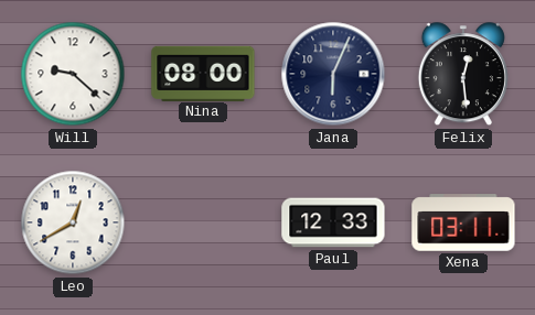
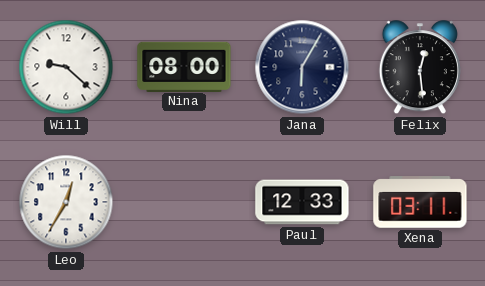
Jana: 6:04 -> 6:05
Leo: 12:40 -> 12:35
